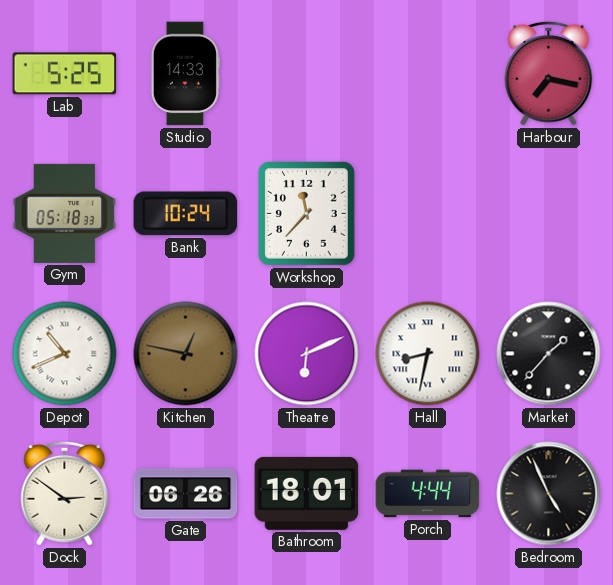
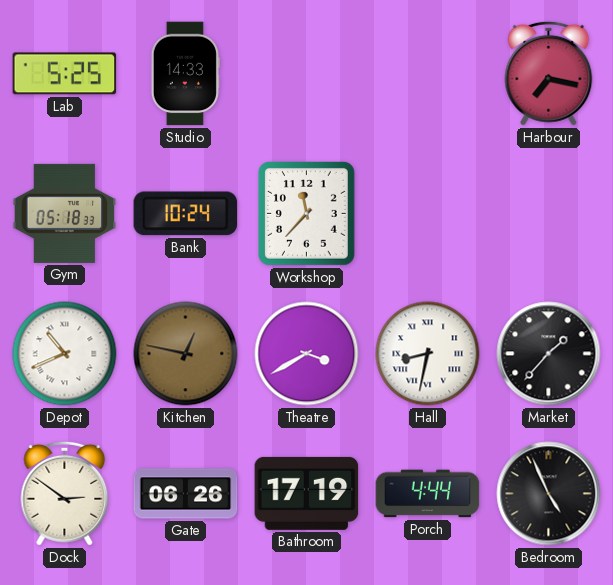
Theatre: 6:11 -> 3:40
Bathroom: 18:01 -> 17:19
